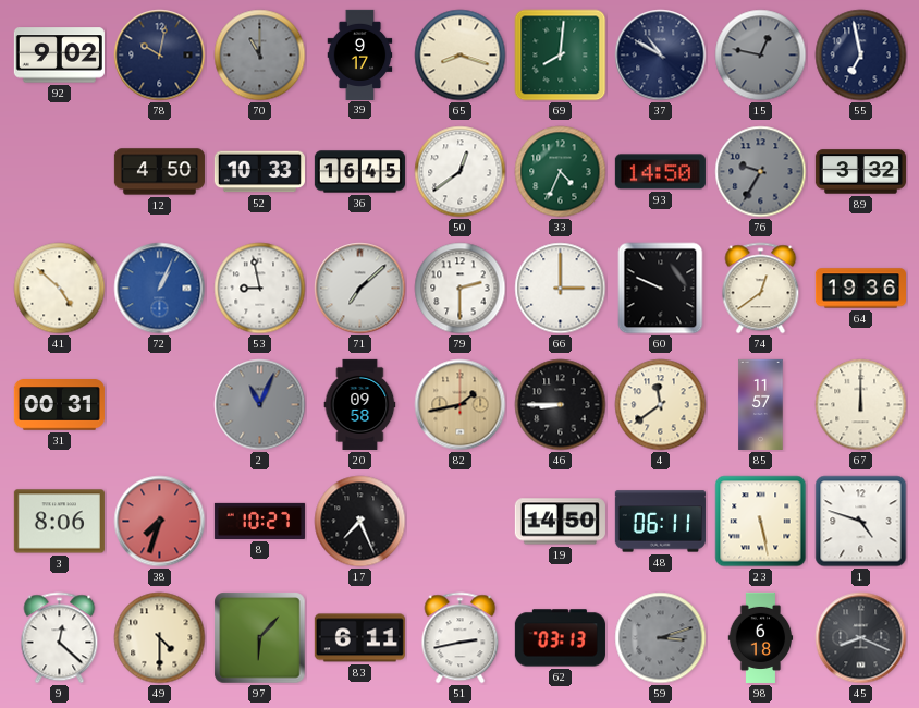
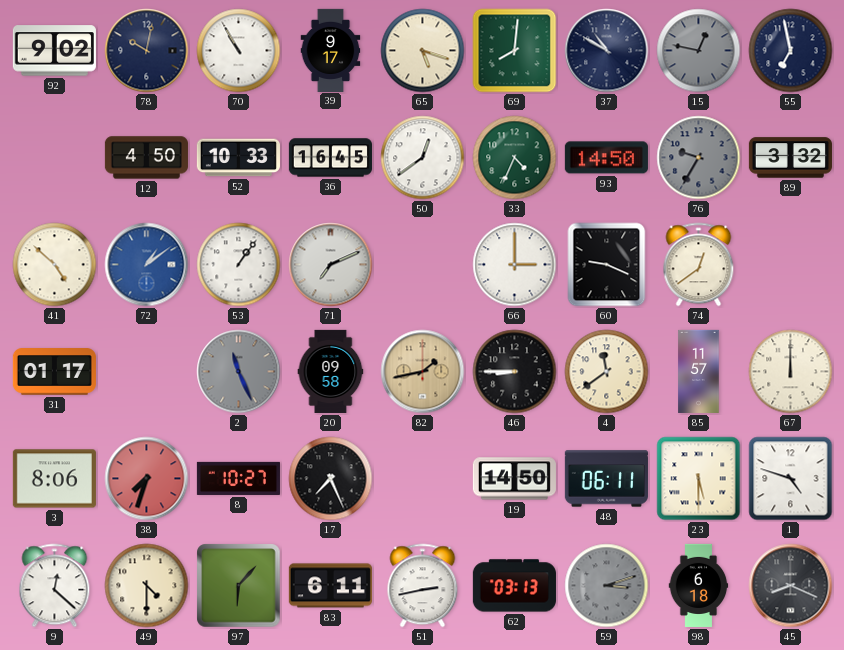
70: 11:00 -> 10:55
70 dial: grey -> white
65: 8:18 -> 5:18
72: 1:04 -> 1:09
53: 8:58 -> 1:06
71: 7:08 -> 7:11
79: 2:30 -> none
60: 9:49 -> 9:19
64: 19:36 -> none
31: 00:31 -> 01:17
2: 11:04 -> 11:26
23: 5:28 -> 5:30
